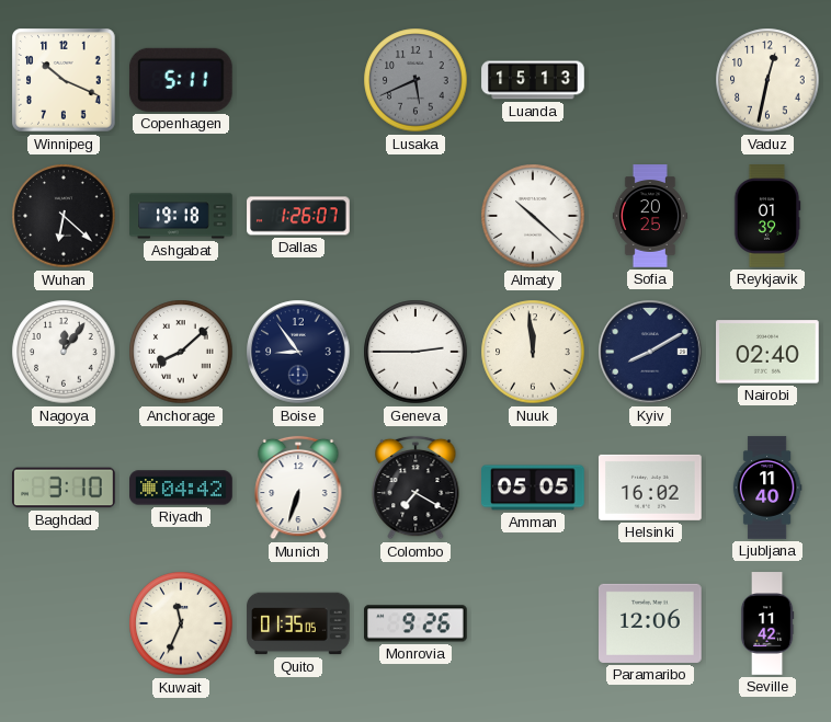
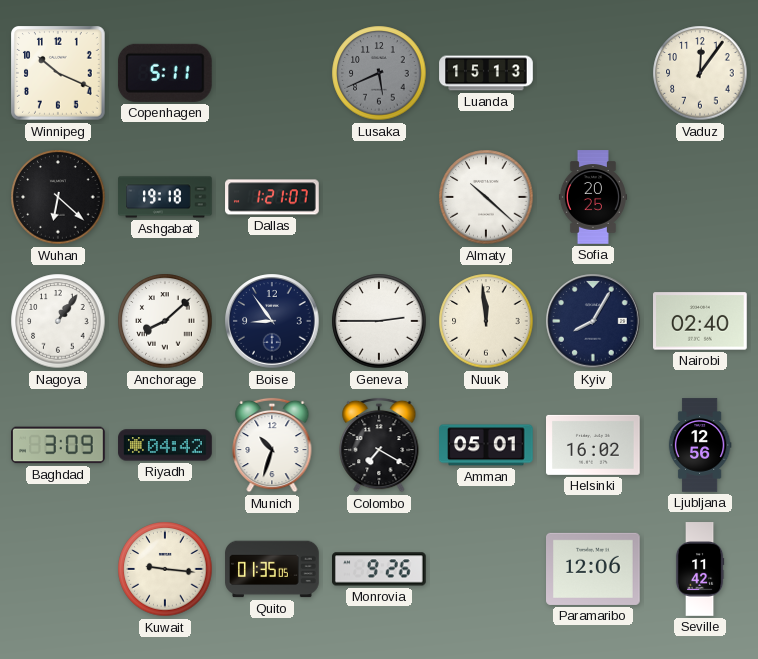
Vaduz: 12:32 -> 12:06
Dallas: 1:26 -> 1:21
Reykjavik: 01:39 -> none
Nagoya: 12:06 -> 1:06
Kyiv: 8:10 -> 8:05
Baghdad: 3:10 -> 3:09
Munich: 6:33 -> 10:33
Amman: 05:05 -> 05:01
Ljubljana: 11:40 -> 12:56
Kuwait: 11:34 -> 9:16
